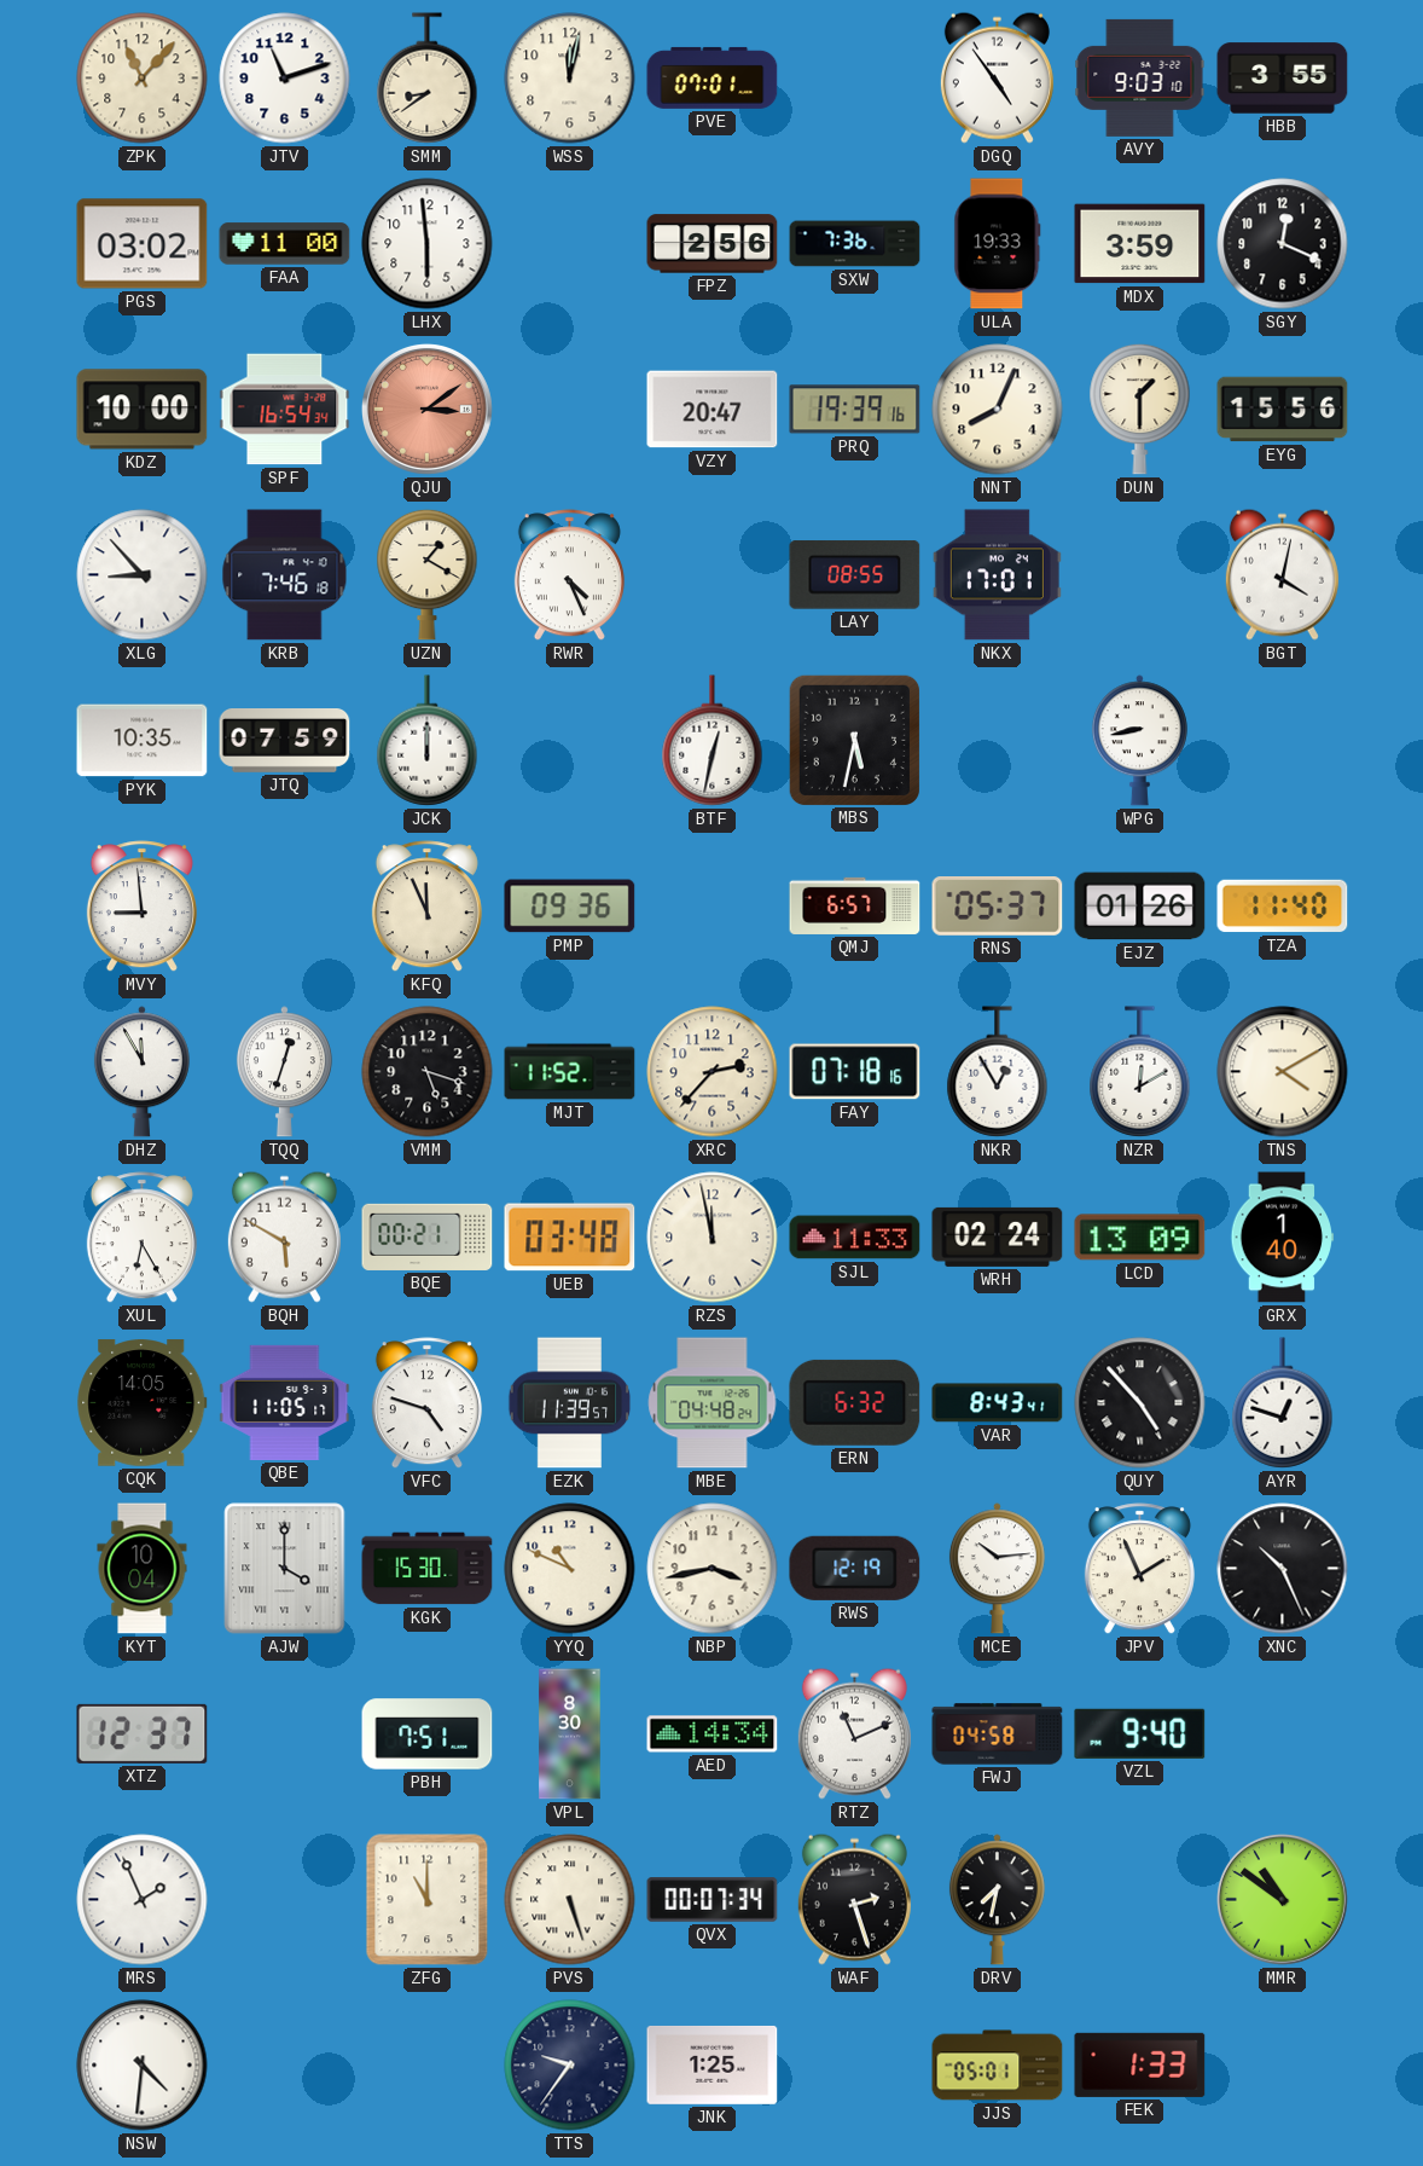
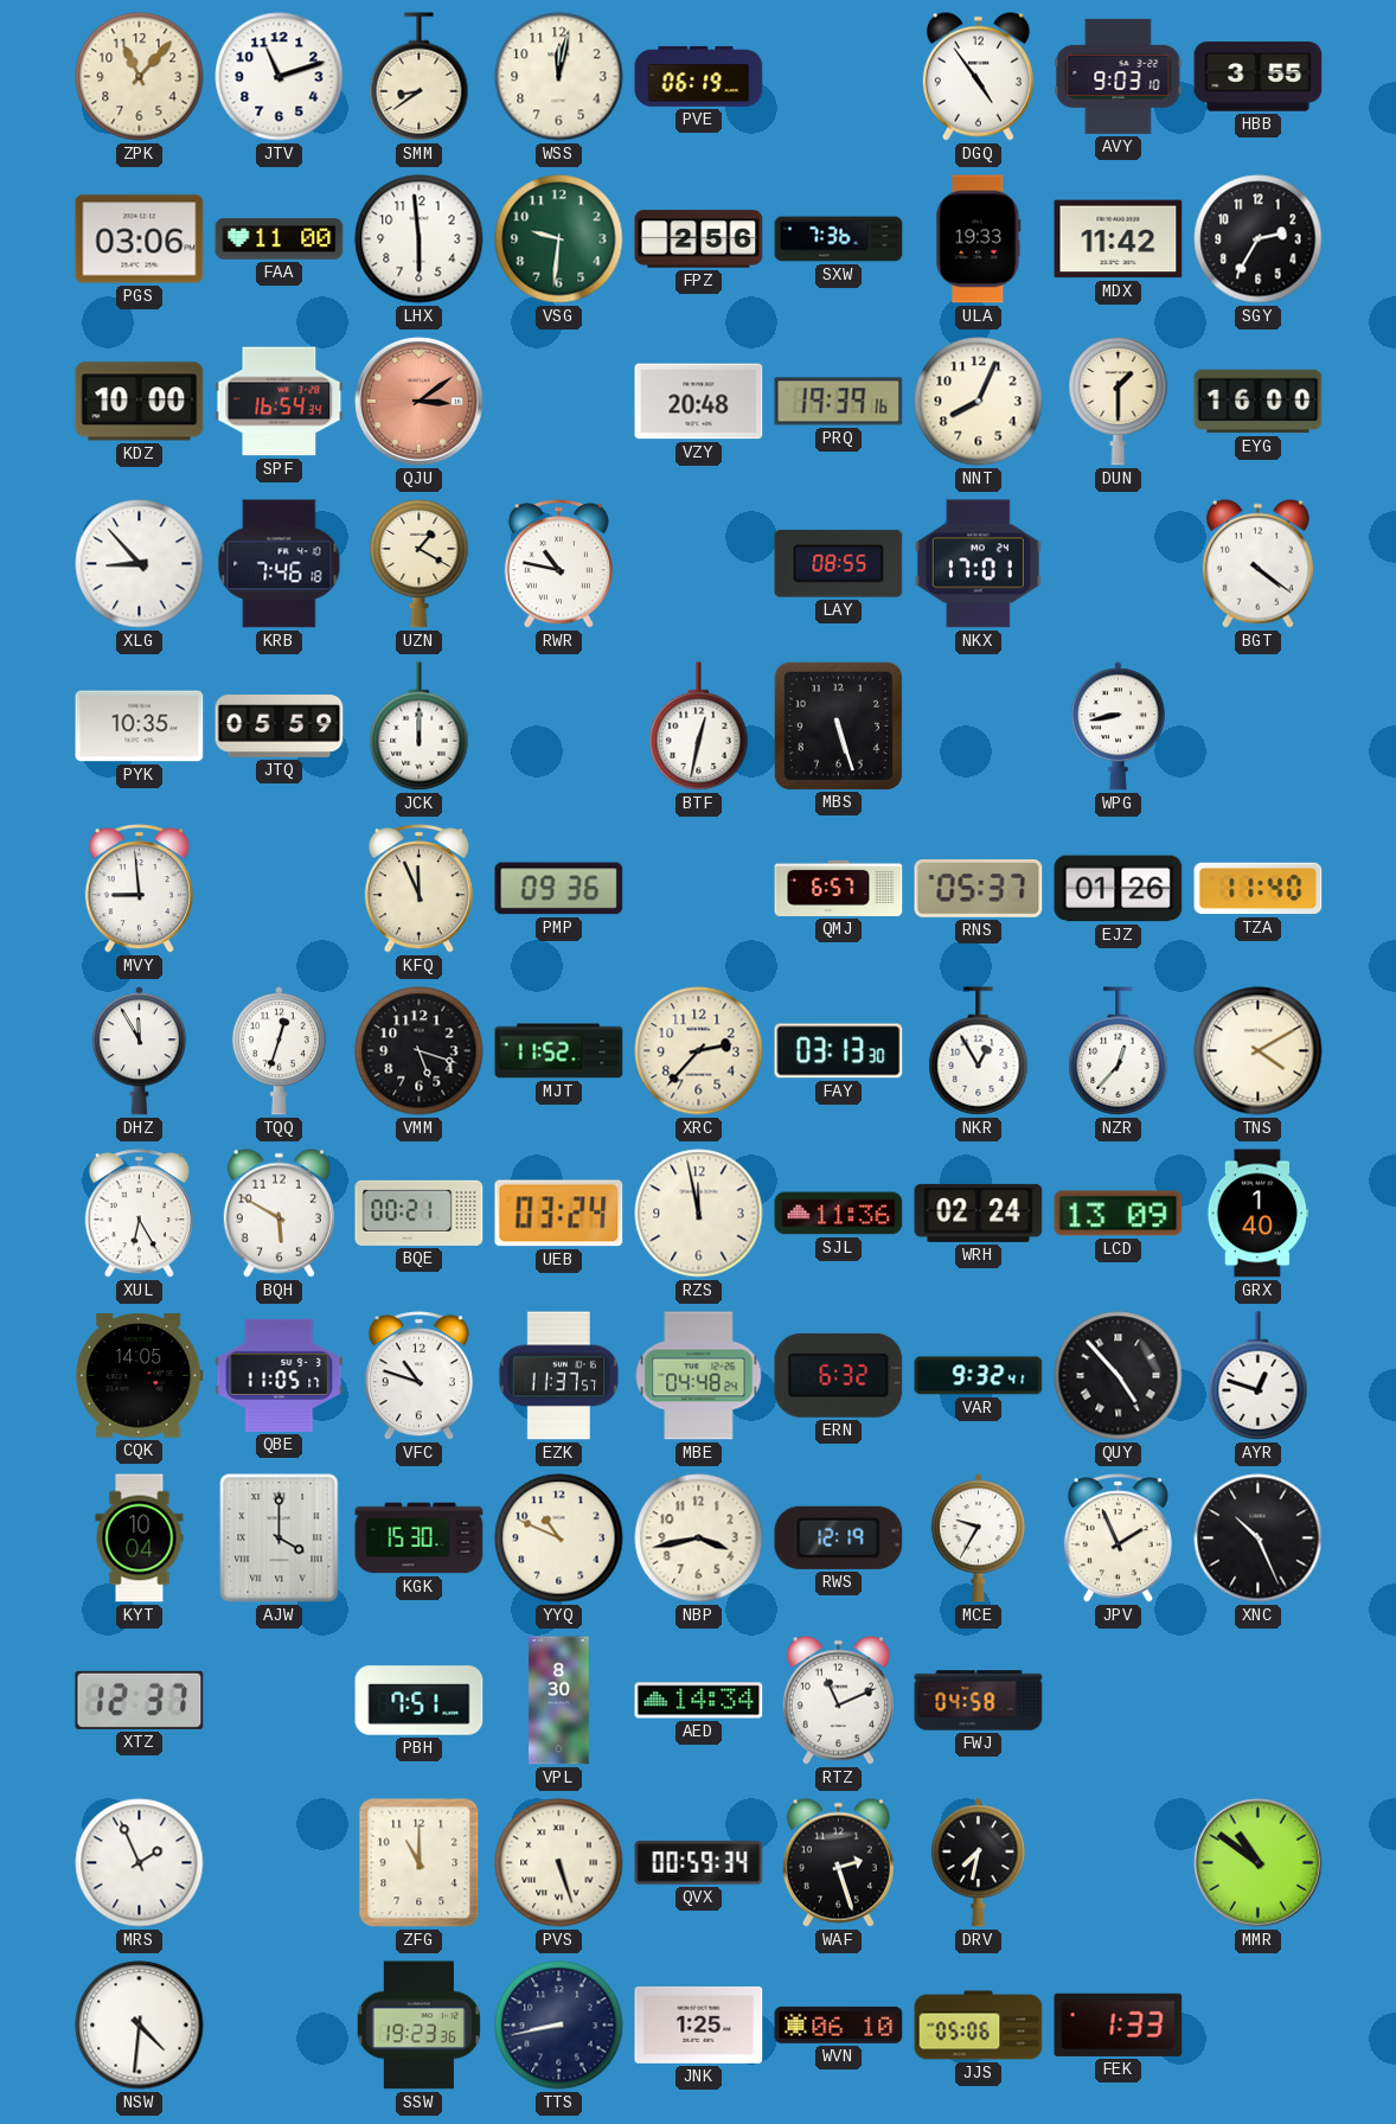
PVE: 07:01 -> 06:19
PGS: 03:02 -> 03:06
VSG: none -> 9:31
MDX: 3:59 -> 11:42
SGY: 12:19 -> 2:35
VZY: 20:47 -> 20:48
EYG: 15:56 -> 16:00
RWR: 4:26 -> 10:47
BGT: 4:02 -> 4:21
JTQ: 07:59 -> 05:59
MBS: 5:32 -> 5:27
FAY: 07:18 -> 03:13
NZR: 12:10 -> 12:37
UEB: 03:48 -> 03:24
SJL: 11:33 -> 11:36
VFC: 4:48 -> 10:48
EZK: 11:39 -> 11:37
VAR: 8:43 -> 9:32
MCE: 10:14 -> 9:35
VZL: 9:40 -> none
QVX: 00:07 -> 00:59
SSW: none -> 19:23
TTS: 9:36 -> 8:43
WVN: none -> 06:10
JJS: 05:01 -> 05:06
